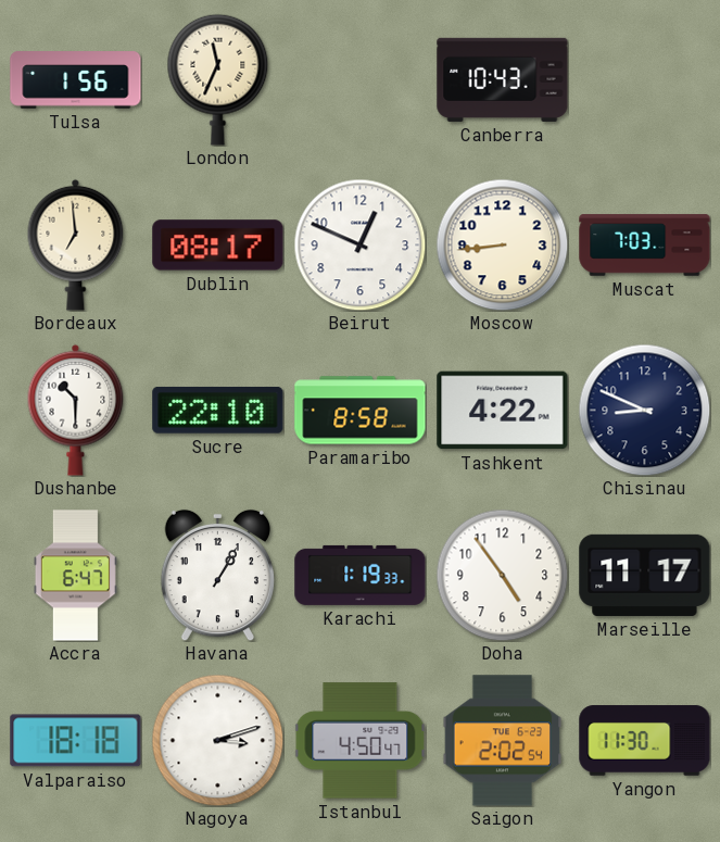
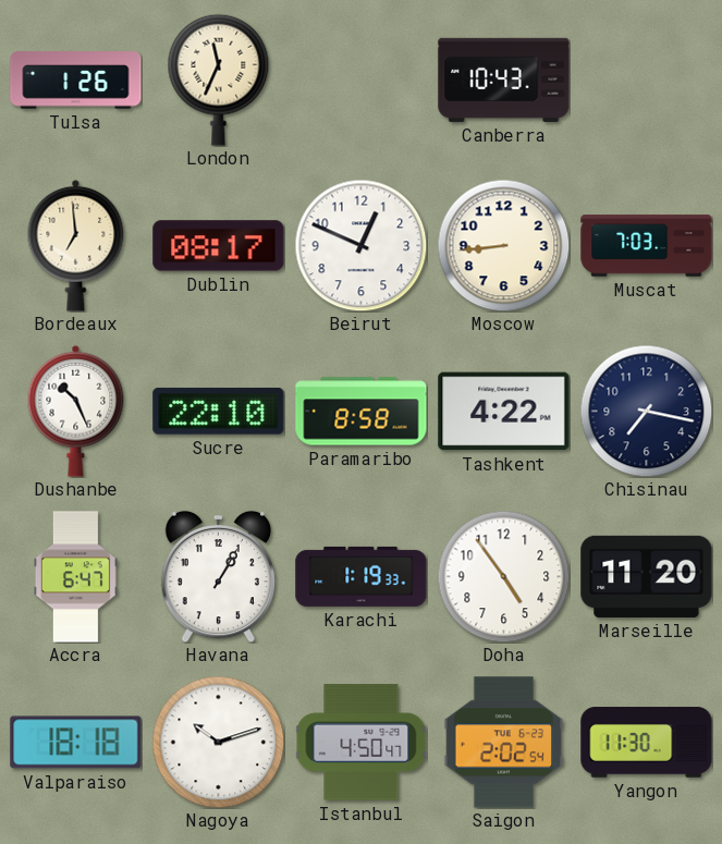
Tulsa: 1:56 -> 1:26
Dushanbe: 10:30 -> 10:26
Chisinau: 8:49 -> 7:17
Marseille: 11:17 -> 11:20
Nagoya: 3:12 -> 10:12
